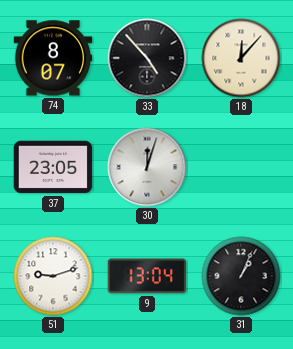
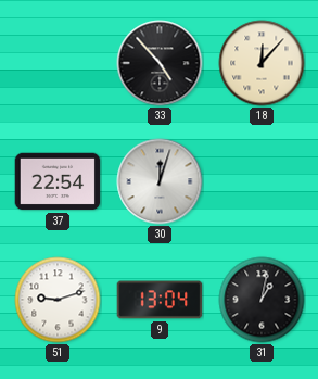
74: 8:07 -> none
37: 23:05 -> 22:54
31: 1:04 -> 1:02
